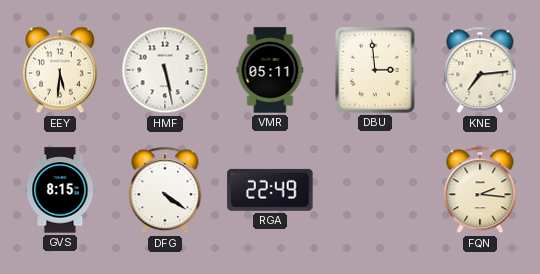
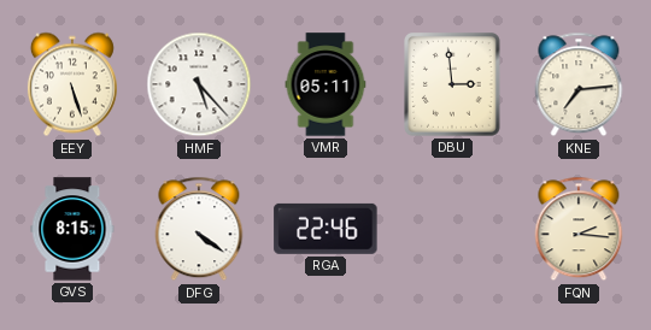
EEY: 5:31 -> 5:27
HMF: 5:28 -> 5:23
RGA: 22:49 -> 22:46
